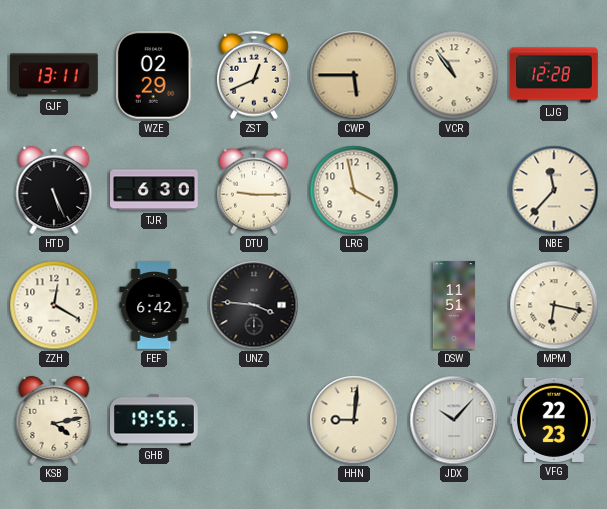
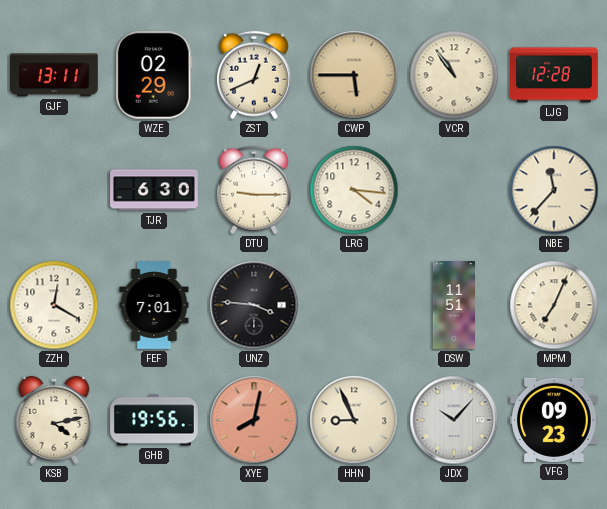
HTD: 5:26 -> none
LRG: 3:58 -> 4:16
FEF: 6:42 -> 7:01
MPM: 6:17 -> 7:04
XYE: none -> 8:02
HHN: 9:01 -> 8:56
VFG: 22:23 -> 09:23
